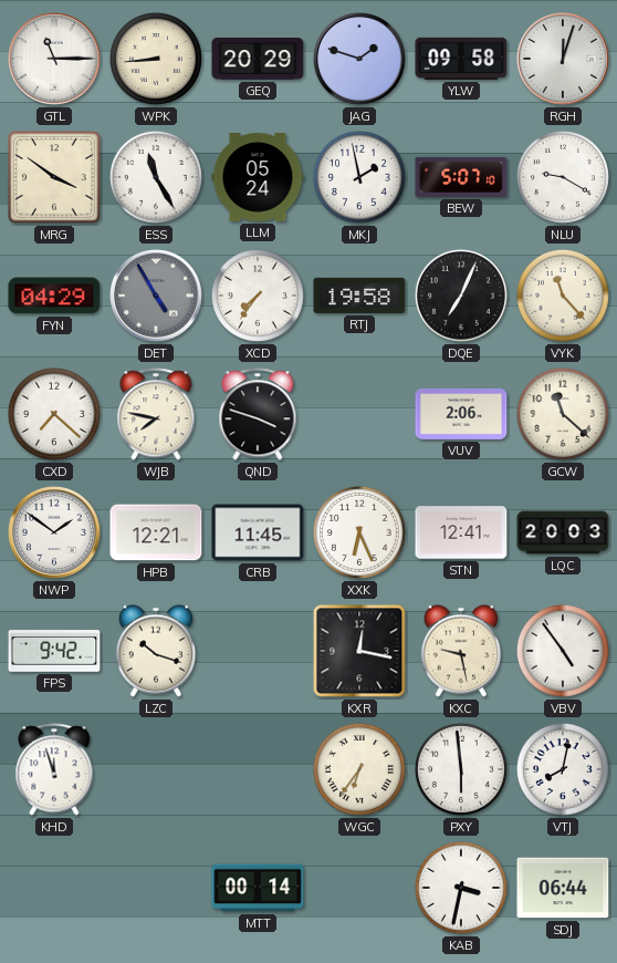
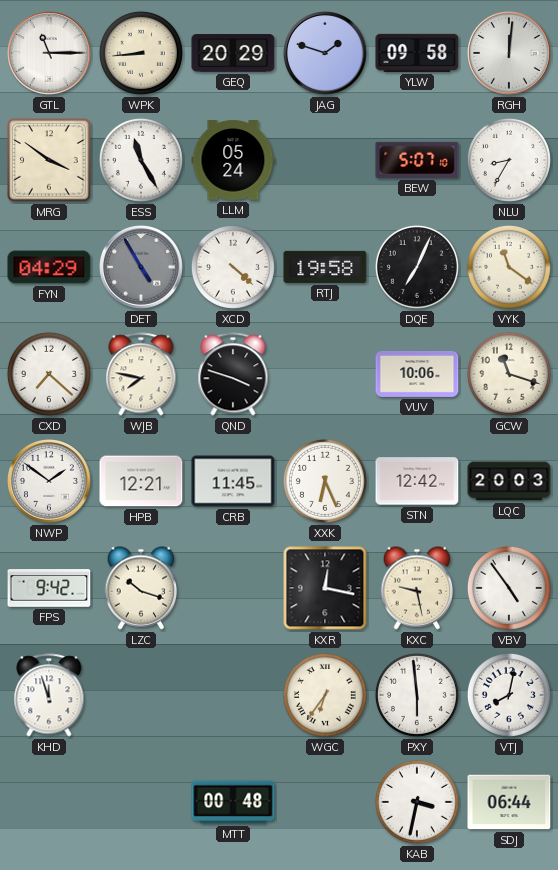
RGH: 12:03 -> 12:01
MKJ: 1:58 -> none
NLU: 9:20 -> 8:35
XCD: 7:36 -> 4:22
VYK: 11:23 -> 11:21
VUV: 2:06 -> 10:06
GCW: 11:22 -> 11:18
STN: 12:41 -> 12:42
MTT: 00:14 -> 00:48
